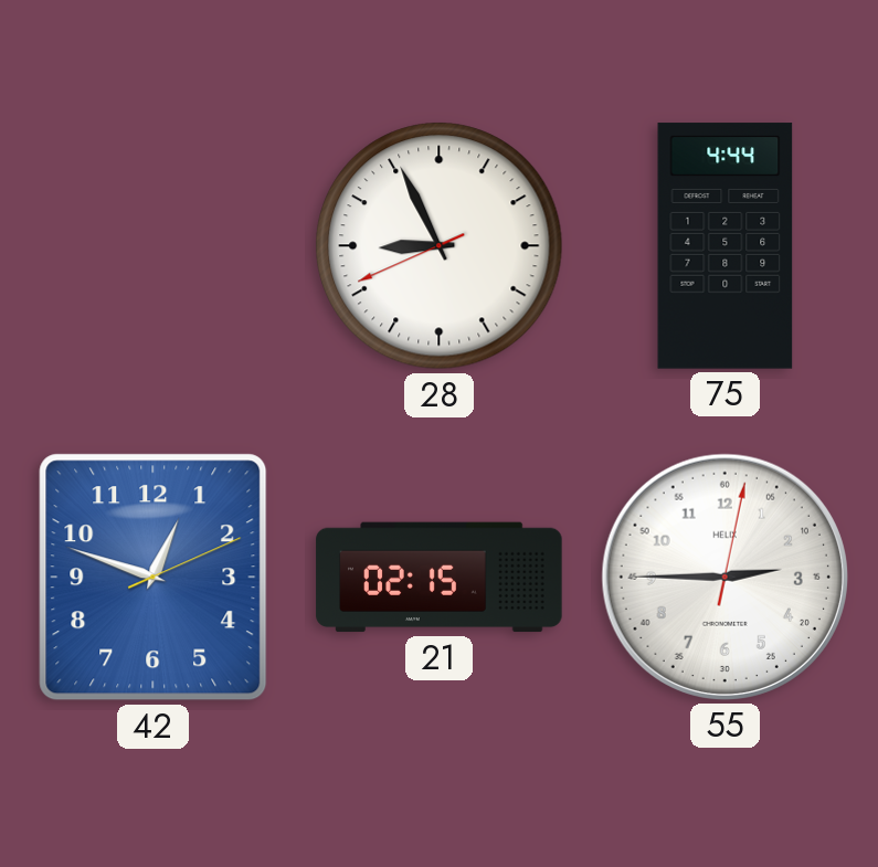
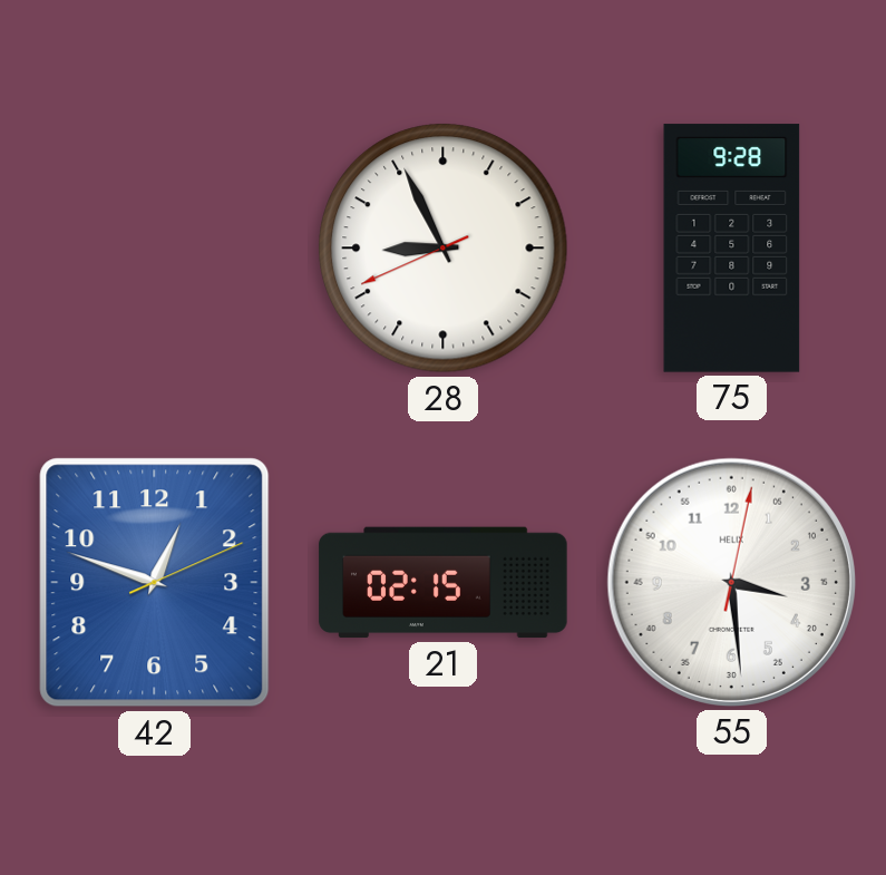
75: 4:44 -> 9:28
55: 2:45 -> 3:29
